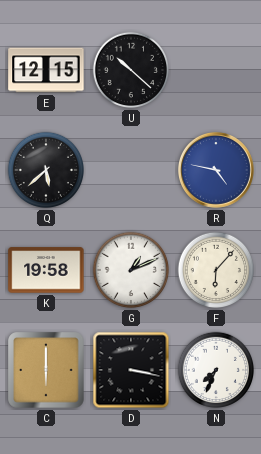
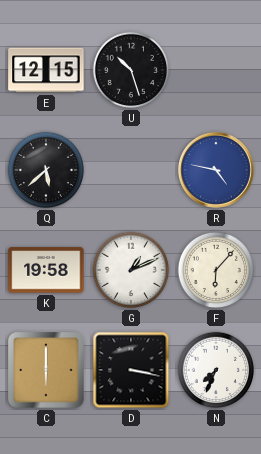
U: 10:22 -> 10:27
